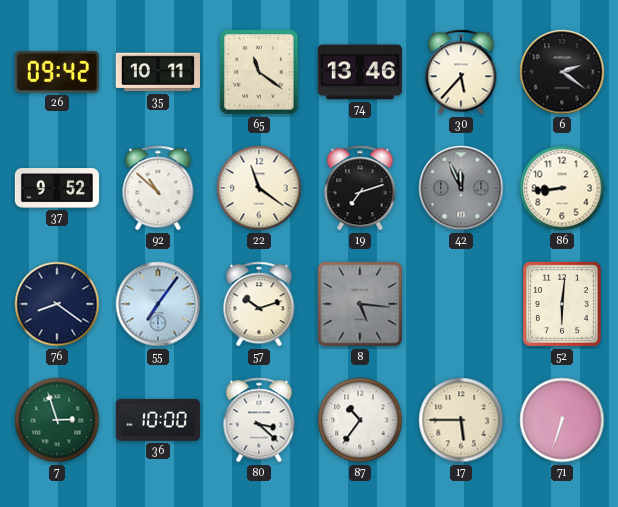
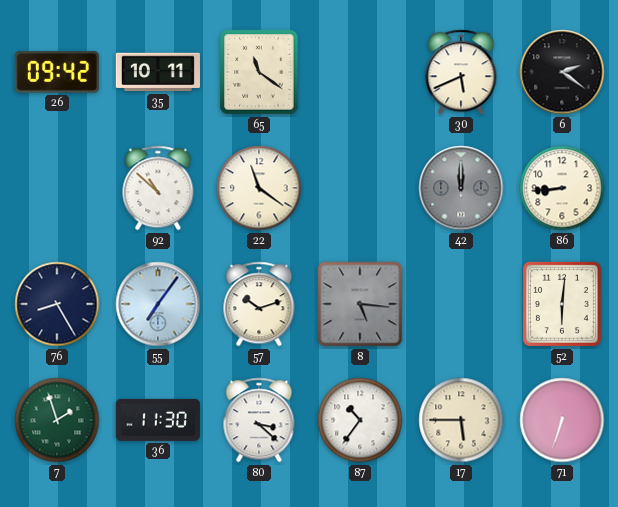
74: 13:46 -> none
30: 5:37 -> 5:41
37: 9:52 -> none
19: 7:12 -> none
42: 11:56 -> 12:00
76: 8:21 -> 8:25
7: 2:57 -> 1:57
36: 10:00 -> 11:30
